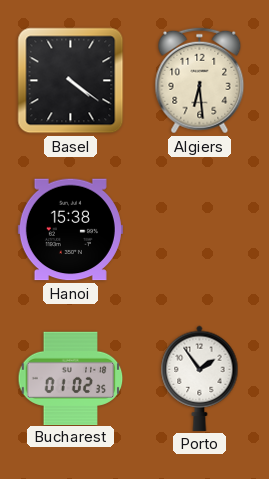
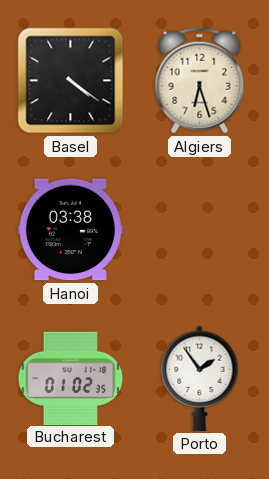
Algiers: 6:29 -> 6:27
Hanoi: 15:38 -> 03:38
